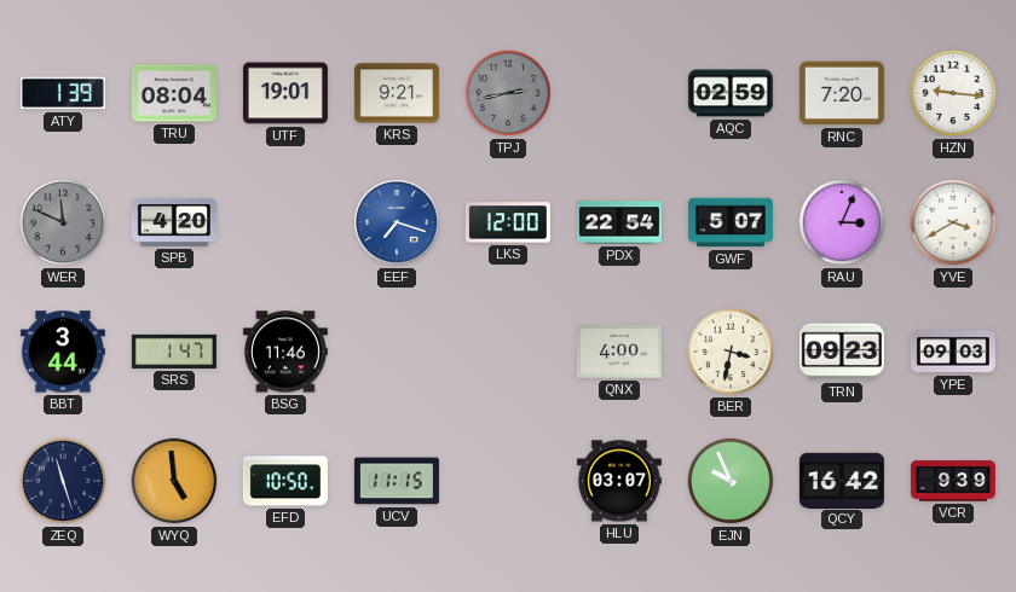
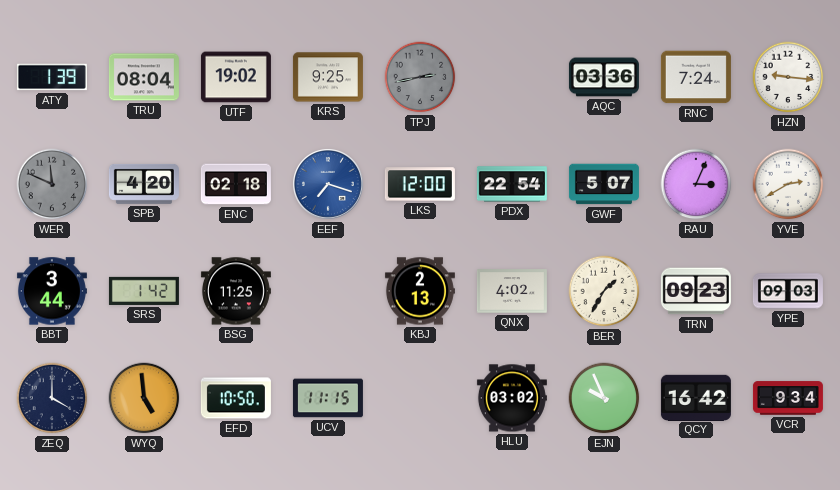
UTF: 19:01 -> 19:02
KRS: 9:21 -> 9:25
AQC: 02:59 -> 03:36
RNC: 7:20 -> 7:24
ENC: none -> 02:18
YVE: 3:40 -> 2:40
SRS: 1:47 -> 1:42
BSG: 11:46 -> 11:25
KBJ: none -> 2:13
QNX: 4:00 -> 4:02
BER: 3:32 -> 1:35
ZEQ: 11:27 -> 4:00
HLU: 03:07 -> 03:02
VCR: 9:39 -> 9:34
